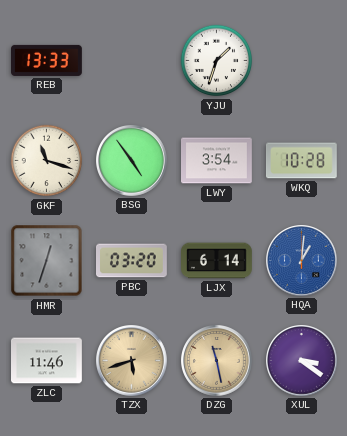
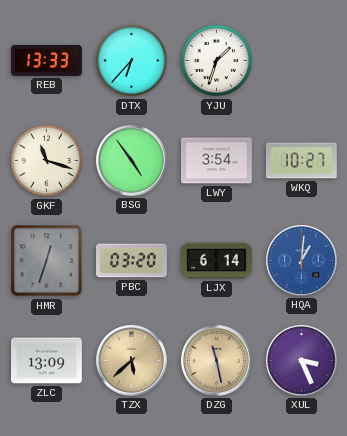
DTX: none -> 6:37
WKQ: 10:28 -> 10:27
ZLC: 11:46 -> 13:09
TZX: 5:42 -> 5:38
XUL: 3:21 -> 3:26
